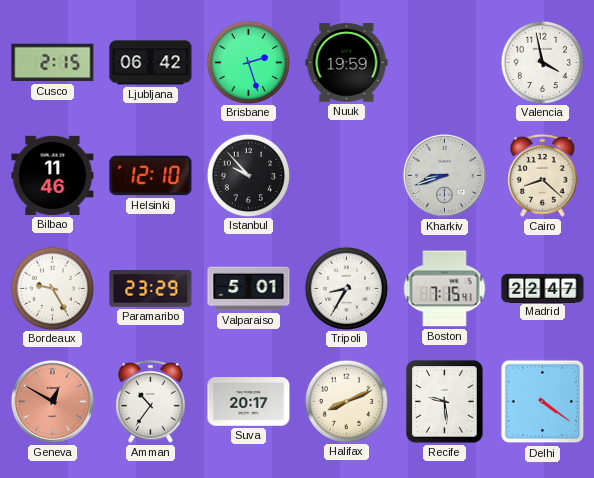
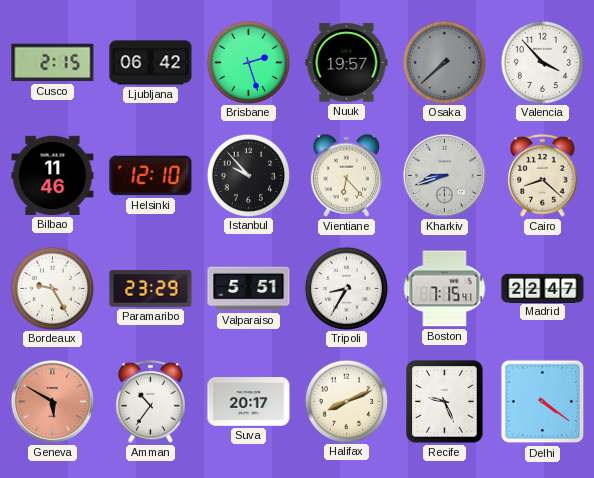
Nuuk: 19:59 -> 19:57
Osaka: none -> 7:38
Valencia: 3:58 -> 3:53
Vientiane: none -> 6:23
Valparaiso: 5:01 -> 5:51
Geneva: 12:50 -> 5:50
Recife: 9:29 -> 9:26
